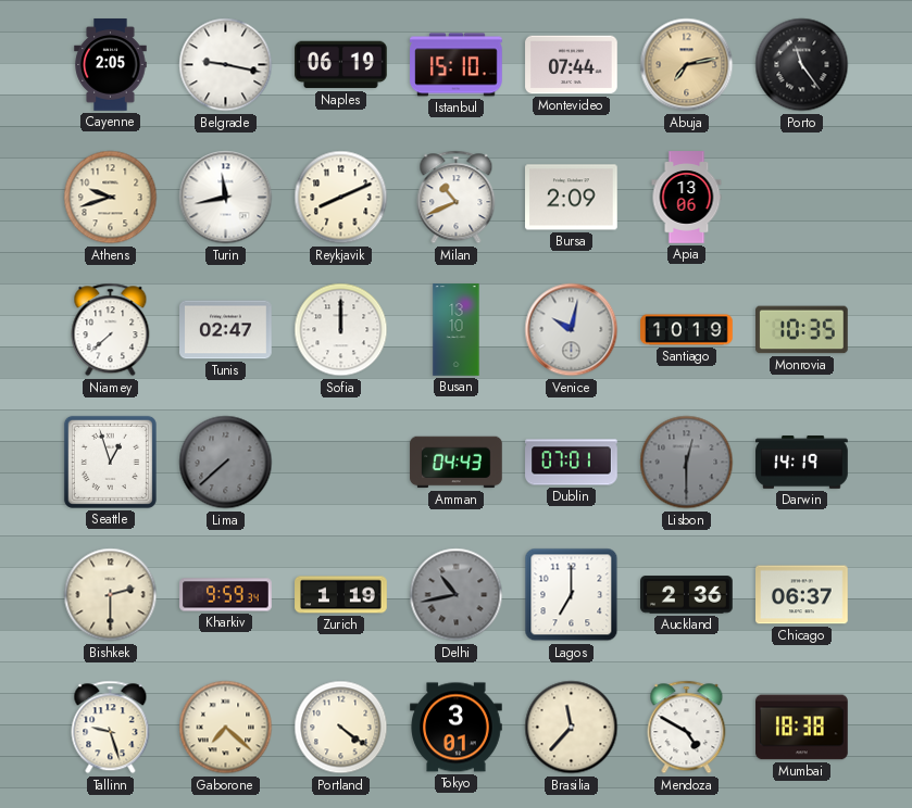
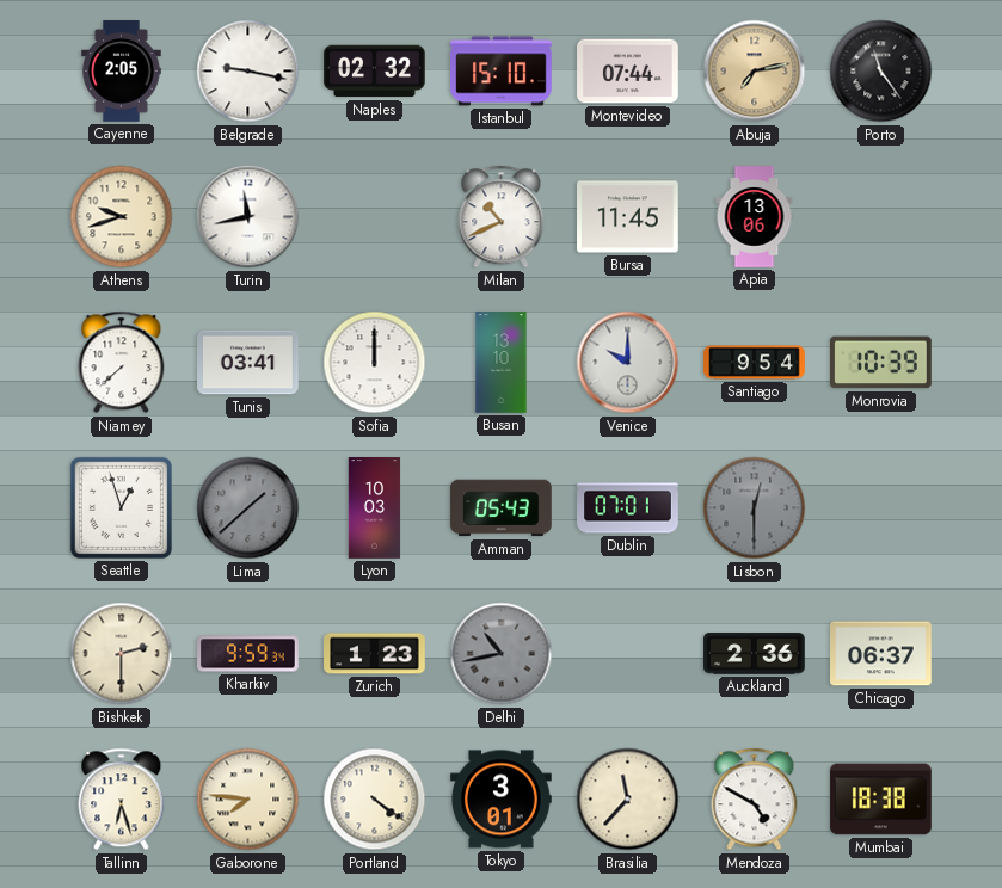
Naples: 06:19 -> 02:32
Reykjavik: 8:11 -> none
Bursa: 2:09 -> 11:45
Tunis: 02:47 -> 03:41
Venice: 10:02 -> 10:00
Santiago: 10:19 -> 9:54
Monrovia: 10:35 -> 10:39
Lima: 7:38 -> 1:38
Lyon: none -> 10:03
Amman: 04:43 -> 05:43
Darwin: 14:19 -> none
Zurich: 1:19 -> 1:23
Lagos: 7:00 -> none
Tallinn: 9:27 -> 6:27
Gaborone: 7:22 -> 7:46
